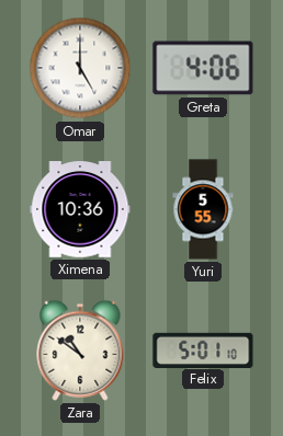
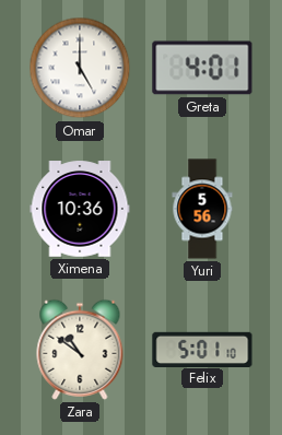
Greta: 4:06 -> 4:01
Yuri: 5:55 -> 5:56
